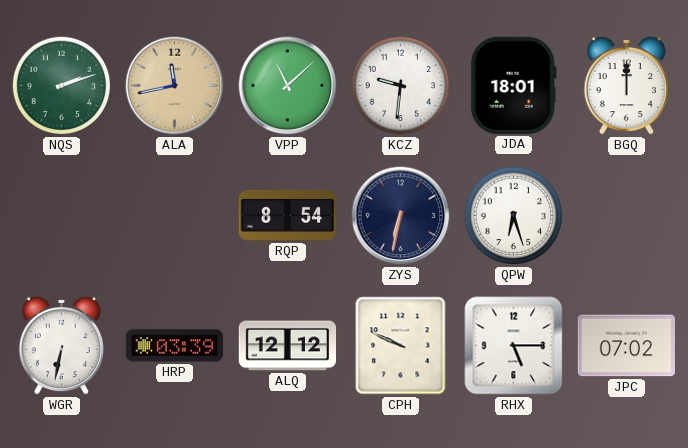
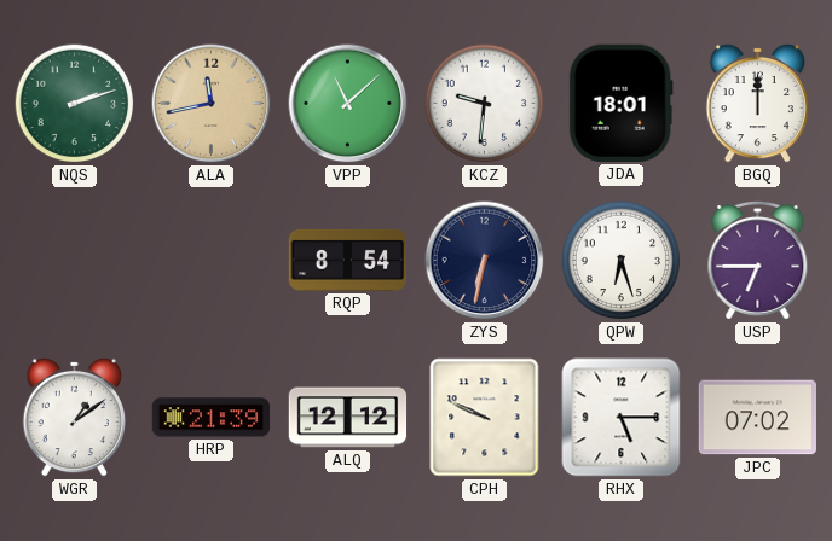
USP: none -> 6:45
WGR: 6:32 -> 1:09
HRP: 03:39 -> 21:39
